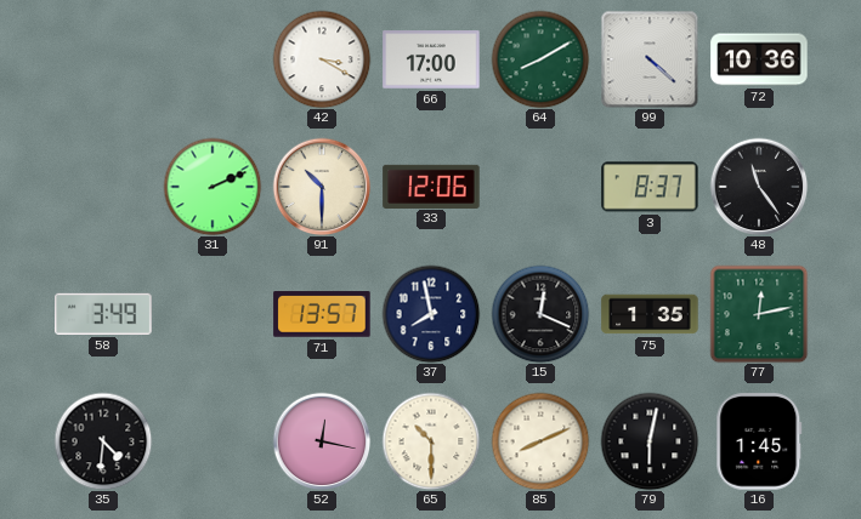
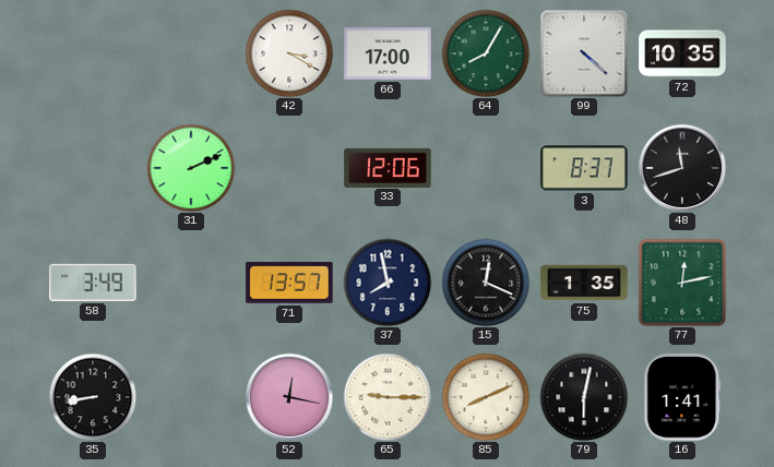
64: 8:10 -> 8:05
72: 10:36 -> 10:35
91: 10:30 -> none
48: 11:24 -> 11:42
35: 4:31 -> 8:43
65: 10:30 -> 9:15
16: 1:45 -> 1:41
